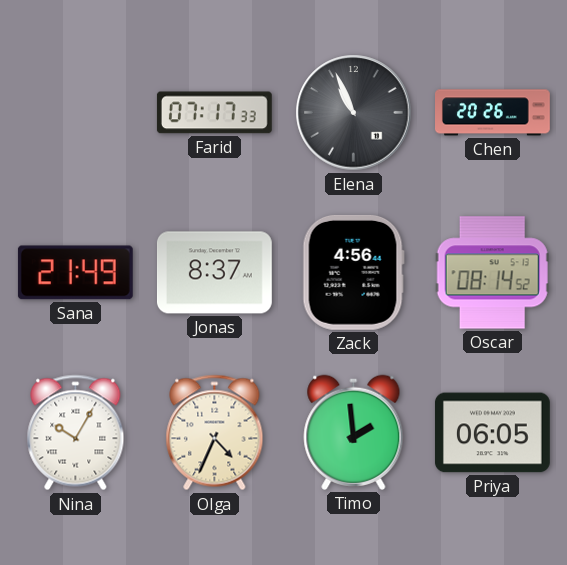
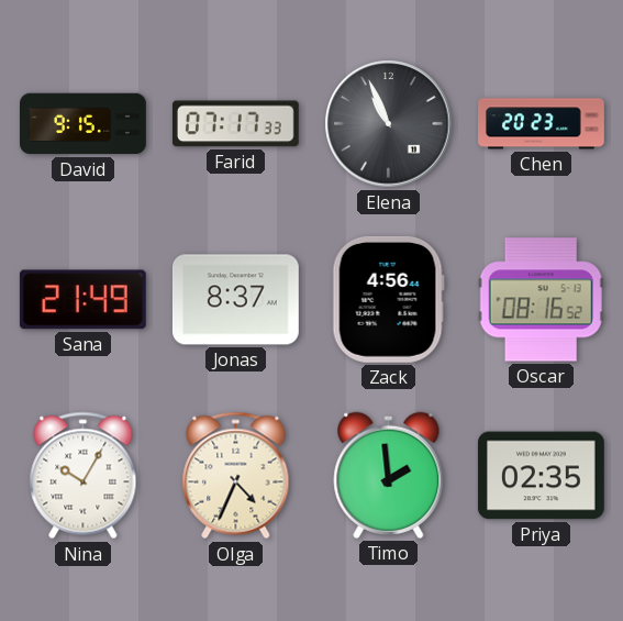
David: none -> 9:15
Chen: 20:26 -> 20:23
Oscar: 08:14 -> 08:16
Priya: 06:05 -> 02:35
